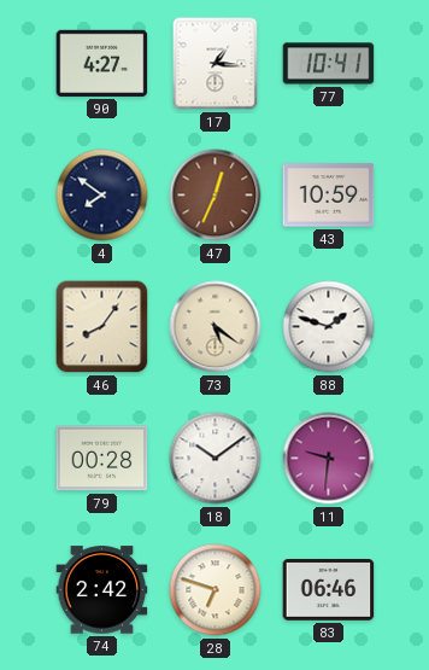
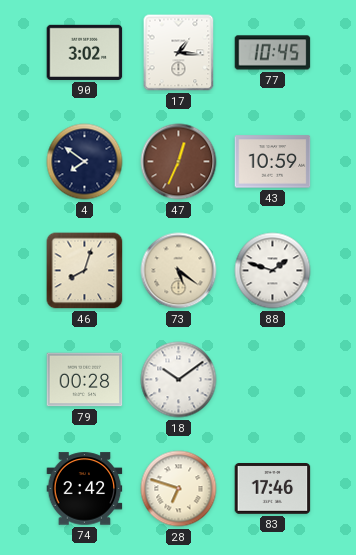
90: 4:27 -> 3:02
77: 10:41 -> 10:45
46: 8:06 -> 8:03
11: 9:31 -> none
83: 06:46 -> 17:46
